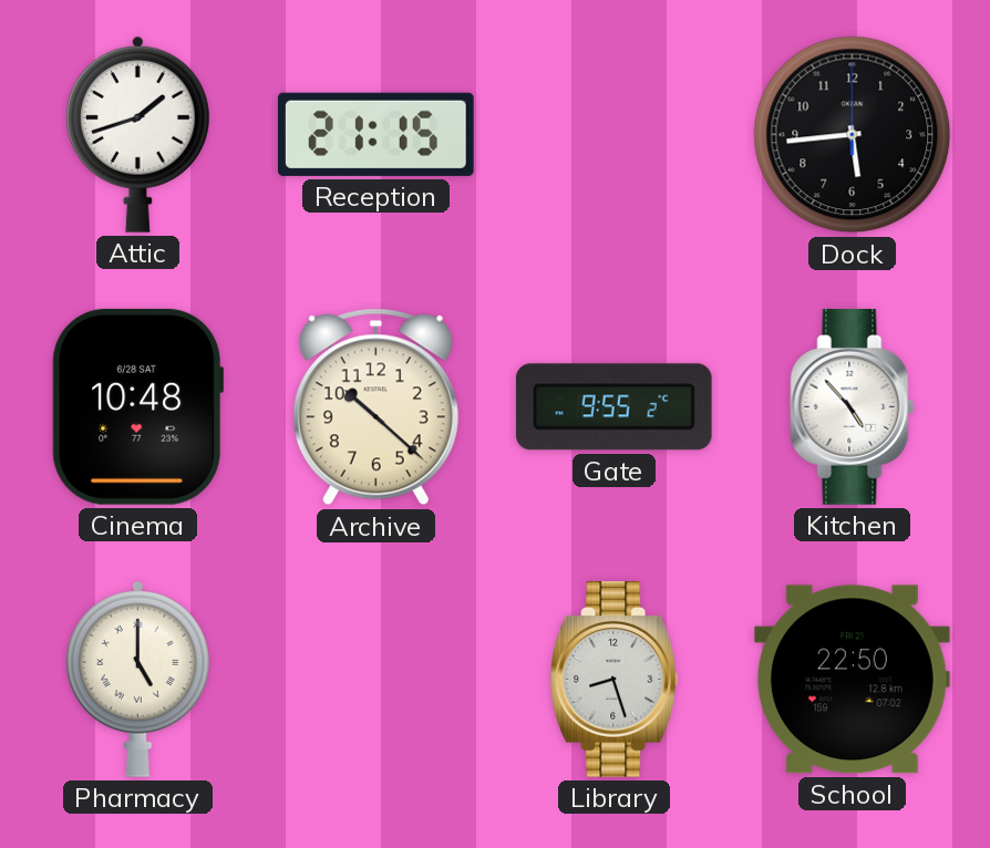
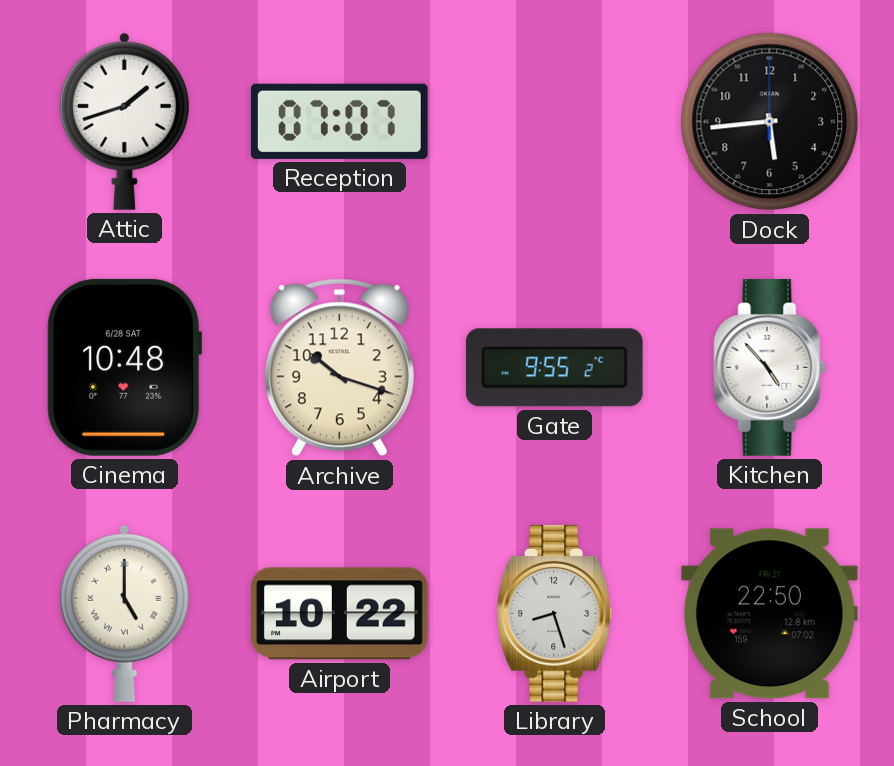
Reception: 21:15 -> 07:07
Archive: 10:22 -> 10:18
Airport: none -> 10:22
